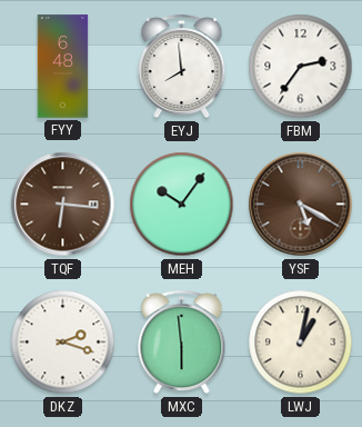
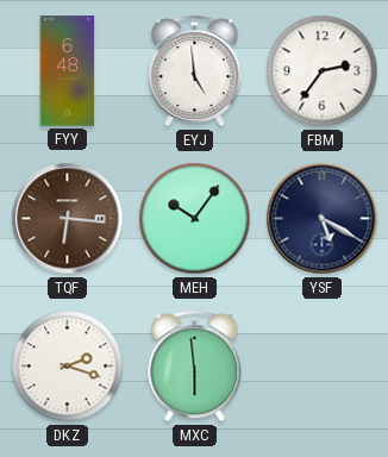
EYJ: 7:59 -> 4:59
YSF dial: brown -> navy
LWJ: 1:02 -> none
